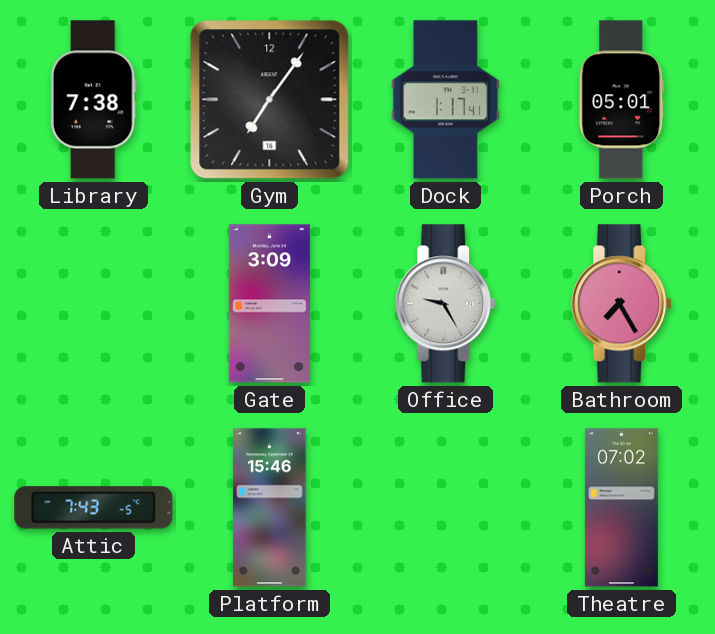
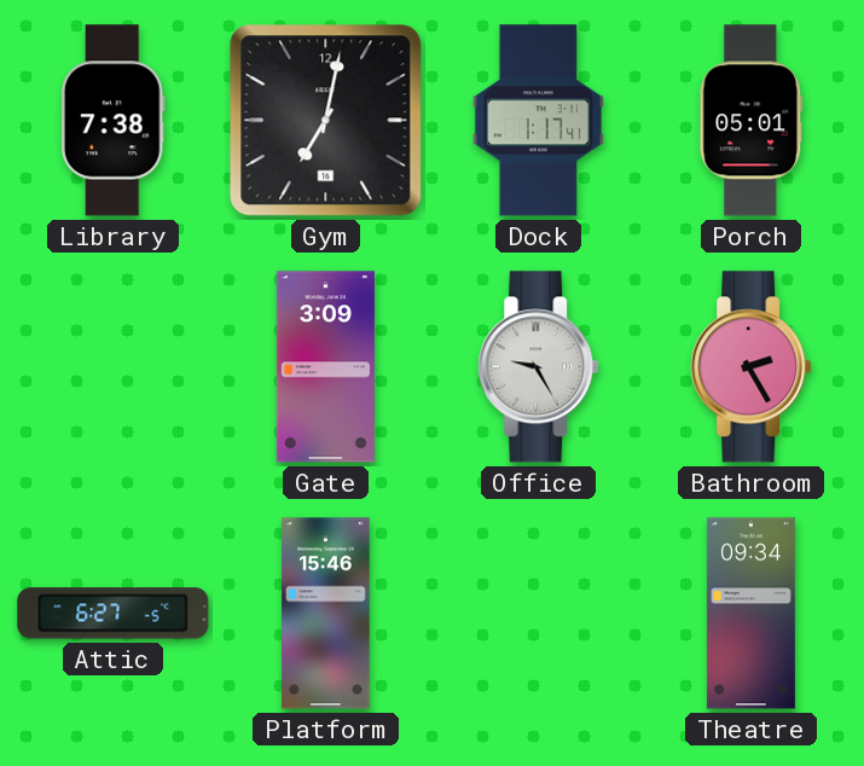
Gym: 7:06 -> 7:02
Bathroom: 7:25 -> 2:25
Attic: 7:43 -> 6:27
Theatre: 07:02 -> 09:34
